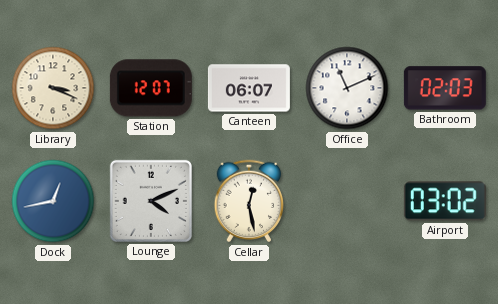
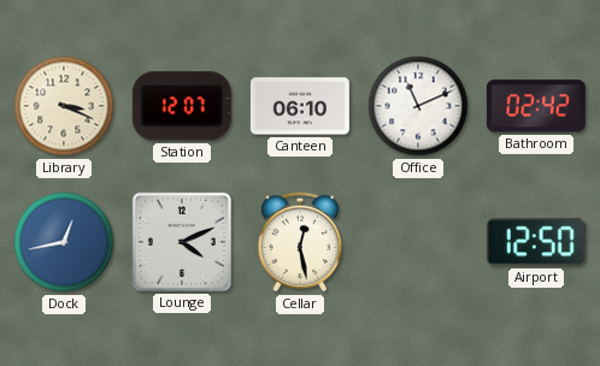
Canteen: 06:07 -> 06:10
Bathroom: 02:03 -> 02:42
Airport: 03:02 -> 12:50
